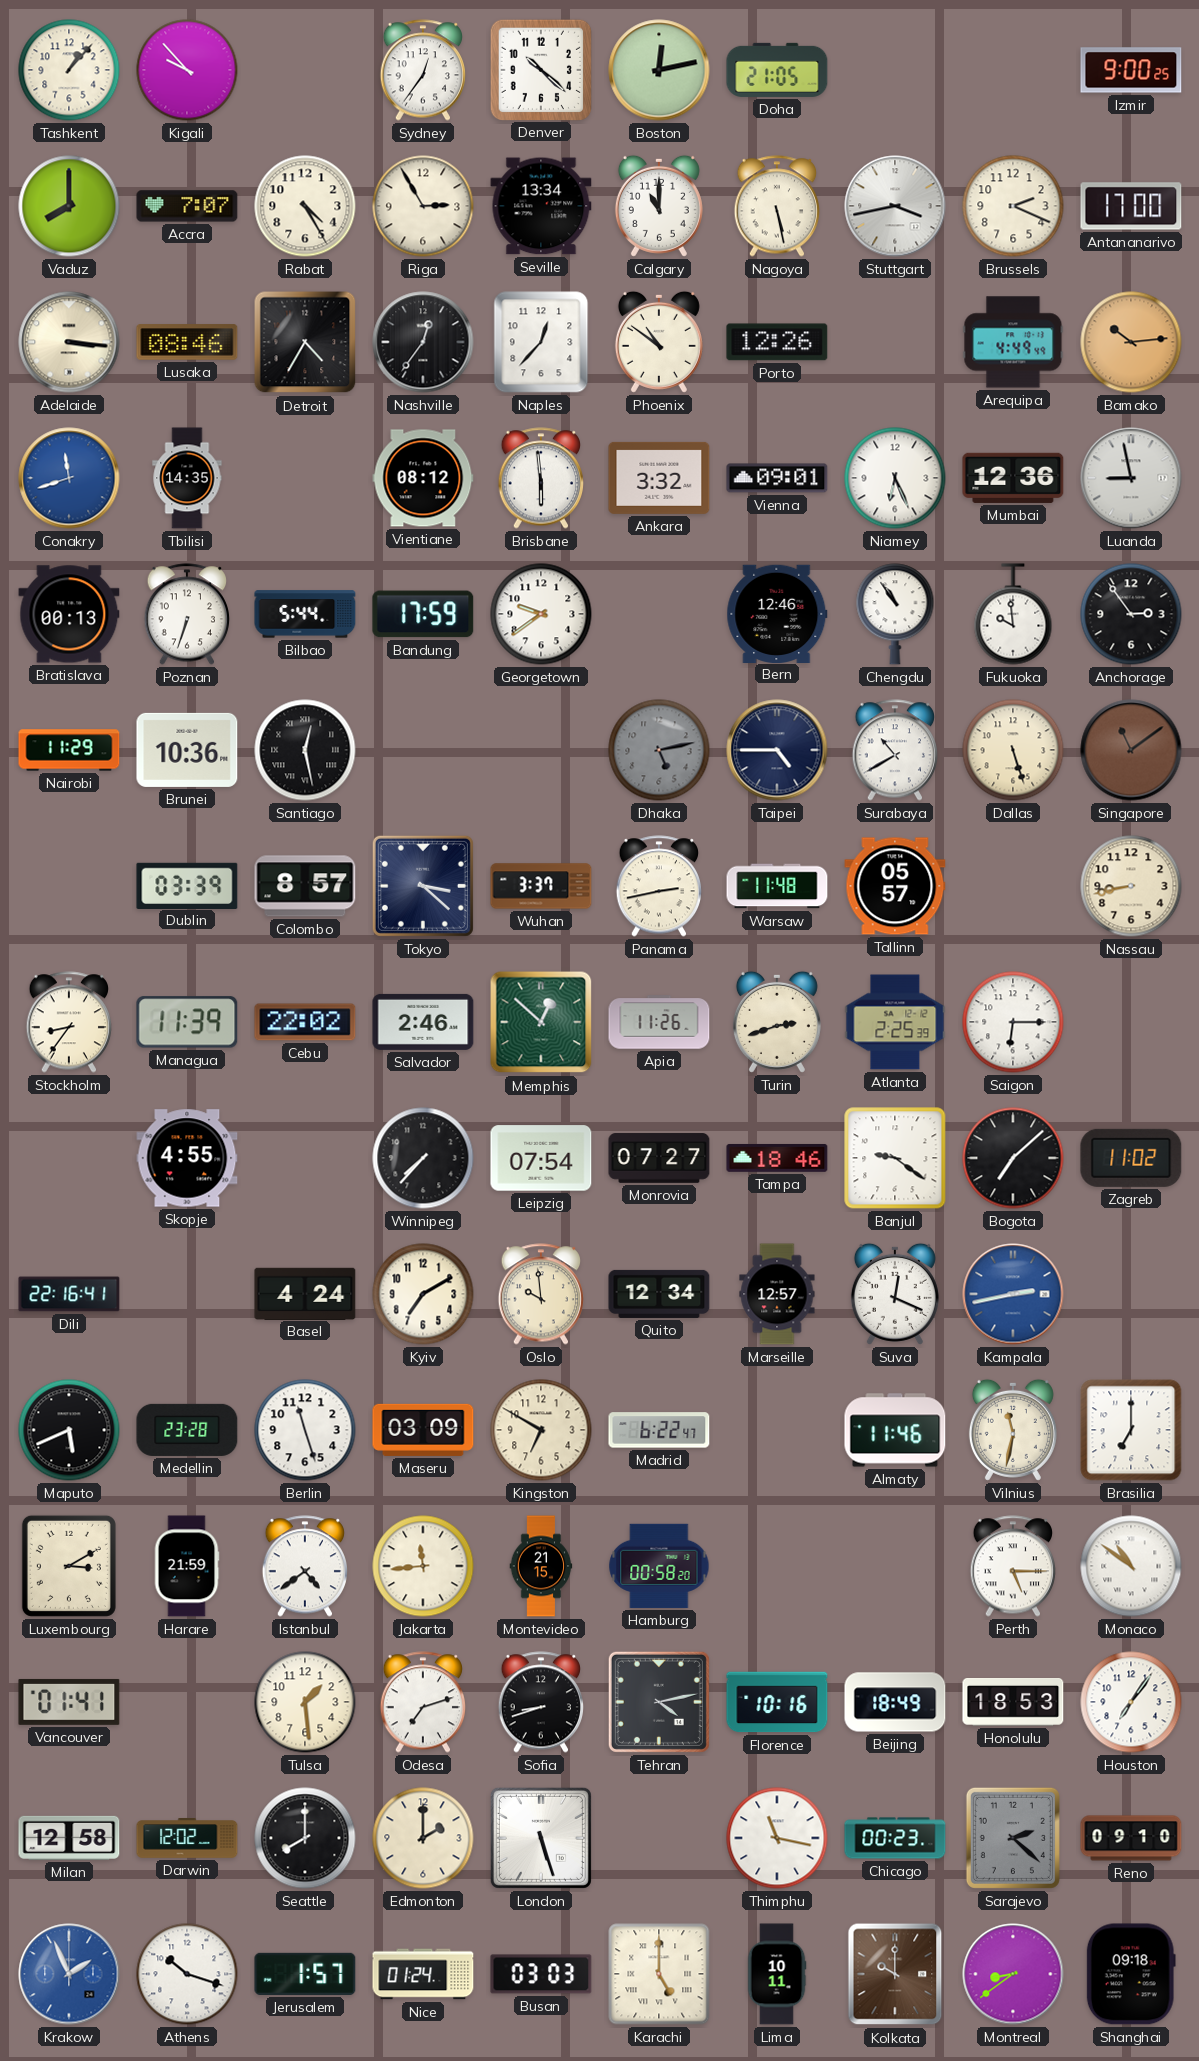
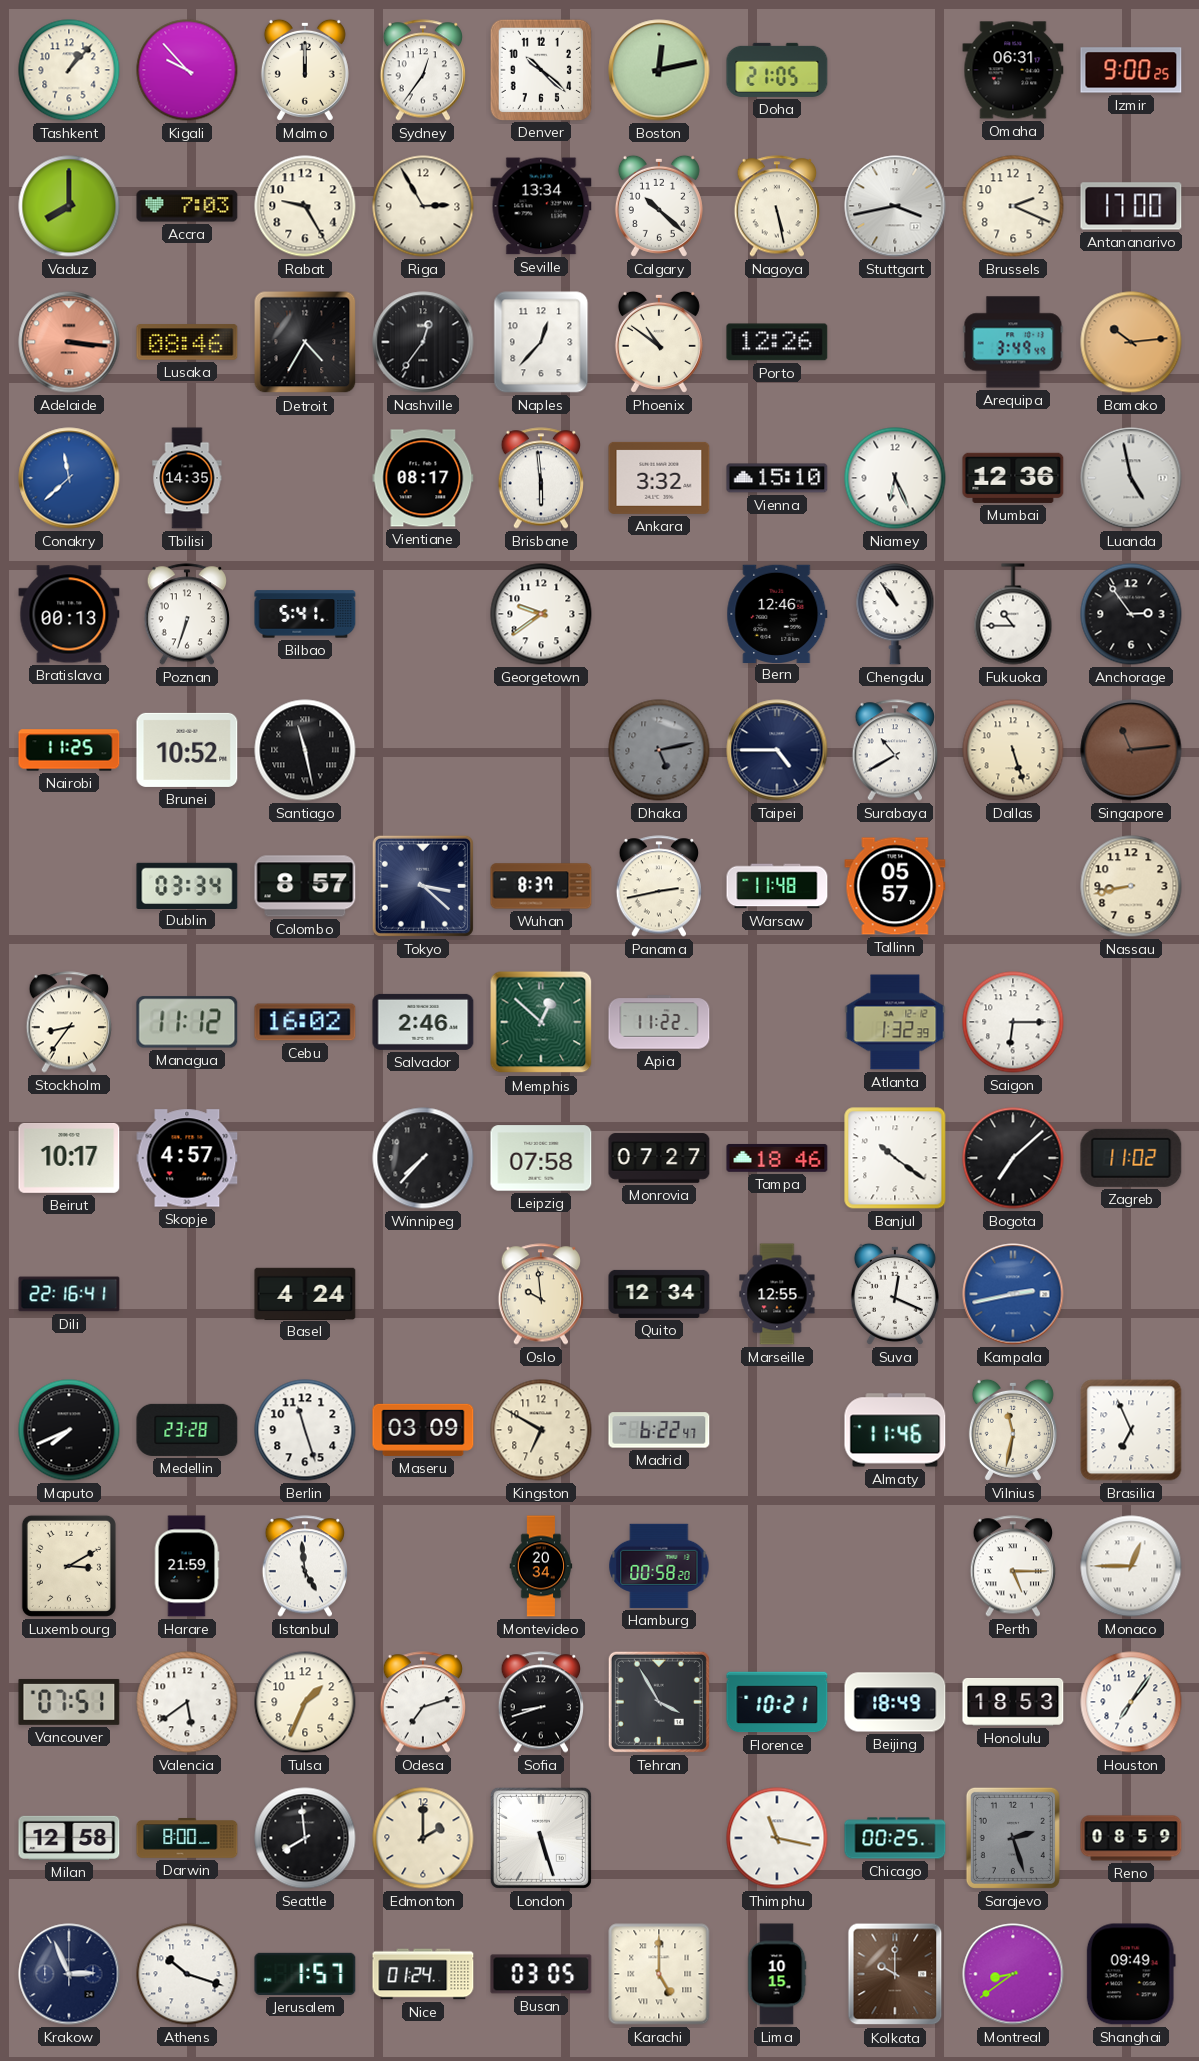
Malmo: none -> 12:00
Omaha: none -> 06:31
Accra: 7:07 -> 7:03
Rabat: 4:25 -> 9:25
Calgary: 11:00 -> 10:22
Adelaide dial: cream -> salmon
Arequipa: 4:49 -> 3:49
Conakry: 11:42 -> 11:38
Vientiane: 08:12 -> 08:17
Vienna: 09:01 -> 15:10
Luanda: 8:58 -> 4:58
Bilbao: 5:44 -> 5:41
Bandung: 17:59 -> none
Fukuoka: 9:59 -> 10:45
Nairobi: 11:29 -> 11:25
Brunei: 10:36 -> 10:52
Santiago: 12:28 -> 11:28
Singapore: 11:09 -> 11:14
Dublin: 03:39 -> 03:34
Wuhan: 3:37 -> 8:37
Managua: 11:39 -> 11:12
Cebu: 22:02 -> 16:02
Apia: 11:26 -> 11:22
Turin: 2:42 -> none
Atlanta: 2:25 -> 1:32
Beirut: none -> 10:17
Skopje: 4:55 -> 4:57
Leipzig: 07:54 -> 07:58
Banjul: 9:21 -> 10:21
Kyiv: 7:10 -> none
Marseille: 12:57 -> 12:55
Maputo: 5:41 -> 7:41
Brasilia: 7:00 -> 6:56
Istanbul: 4:39 -> 4:59
Jakarta: 11:44 -> none
Montevideo: 21:15 -> 20:34
Monaco: 10:51 -> 12:45
Vancouver: 01:41 -> 07:51
Valencia: none -> 5:39
Tulsa: 1:29 -> 1:34
Tehran: 4:13 -> 3:55
Florence: 10:16 -> 10:21
Darwin: 12:02 -> 8:00
Seattle: 8:00 -> 7:59
Chicago: 00:23 -> 00:25
Sarajevo: 2:22 -> 2:27
Reno: 09:10 -> 08:59
Krakow: 1:56 -> 2:56
Krakow dial: blue -> navy
Busan: 03:03 -> 03:05
Lima: 10:11 -> 10:15
Shanghai: 09:18 -> 09:49
